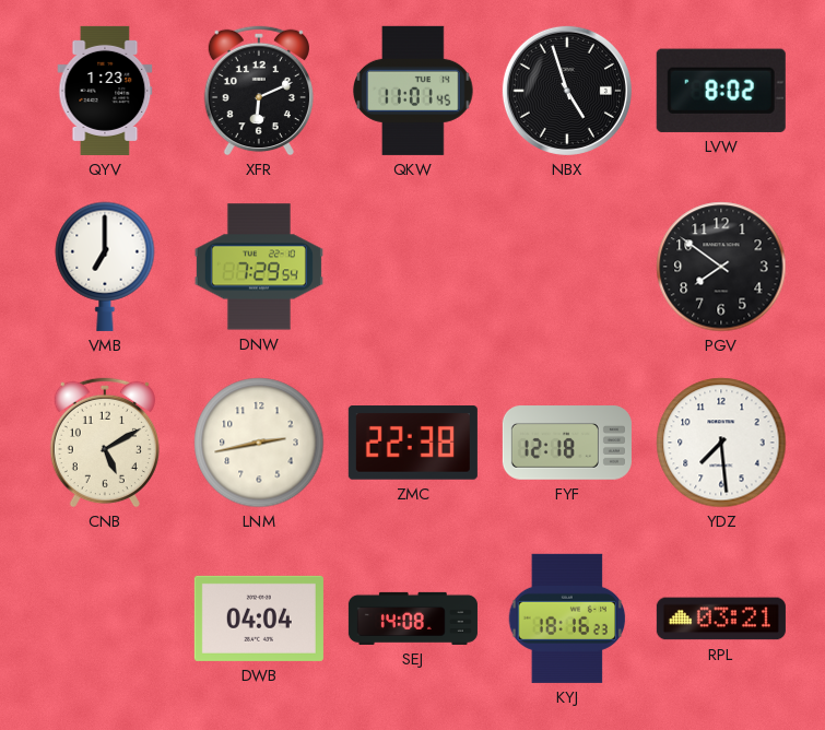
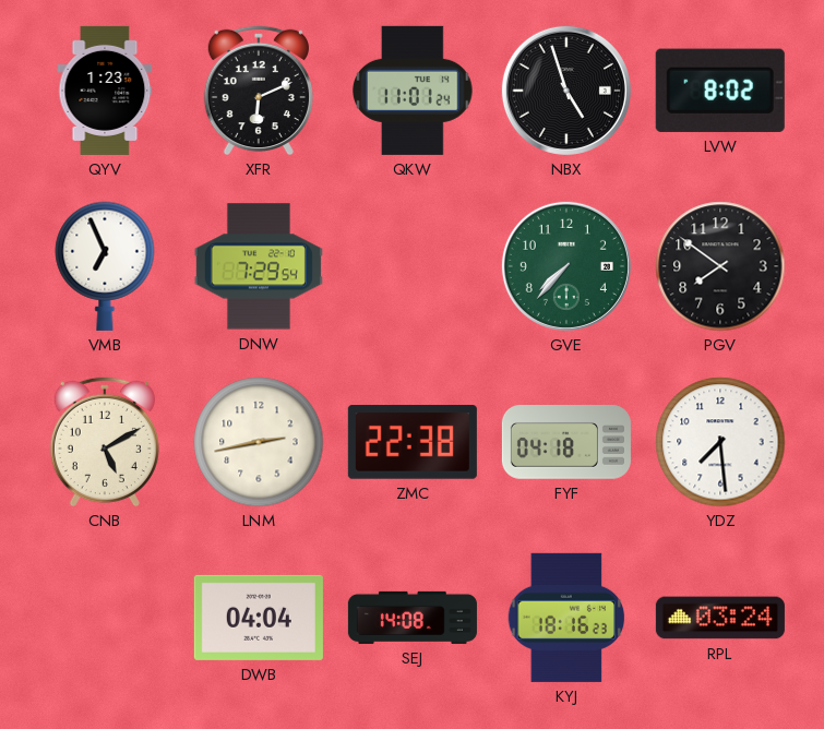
QKW: 11:01:45 -> 11:01:24
VMB: 7:00 -> 6:56
GVE: none -> 7:37
FYF: 12:18 -> 04:18
RPL: 03:21 -> 03:24
